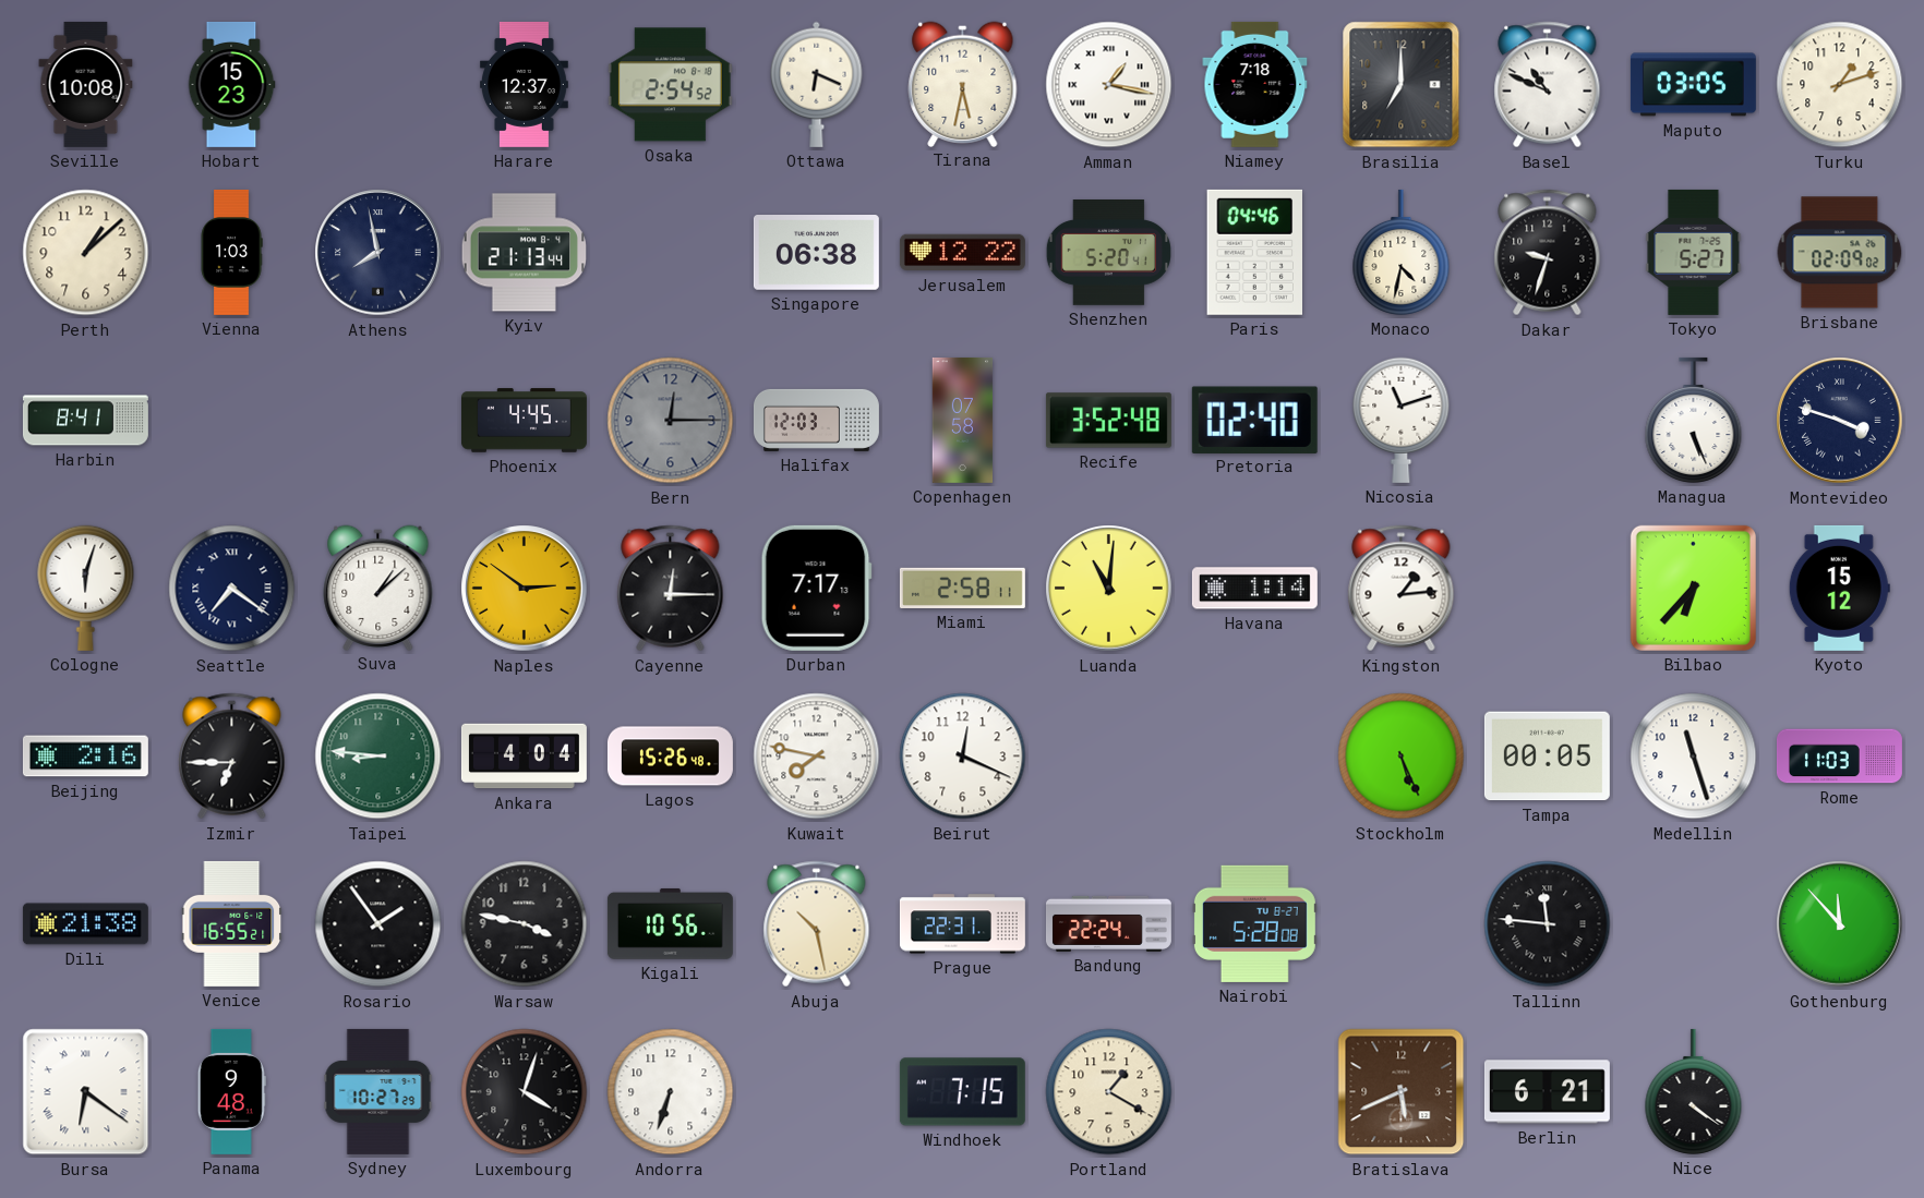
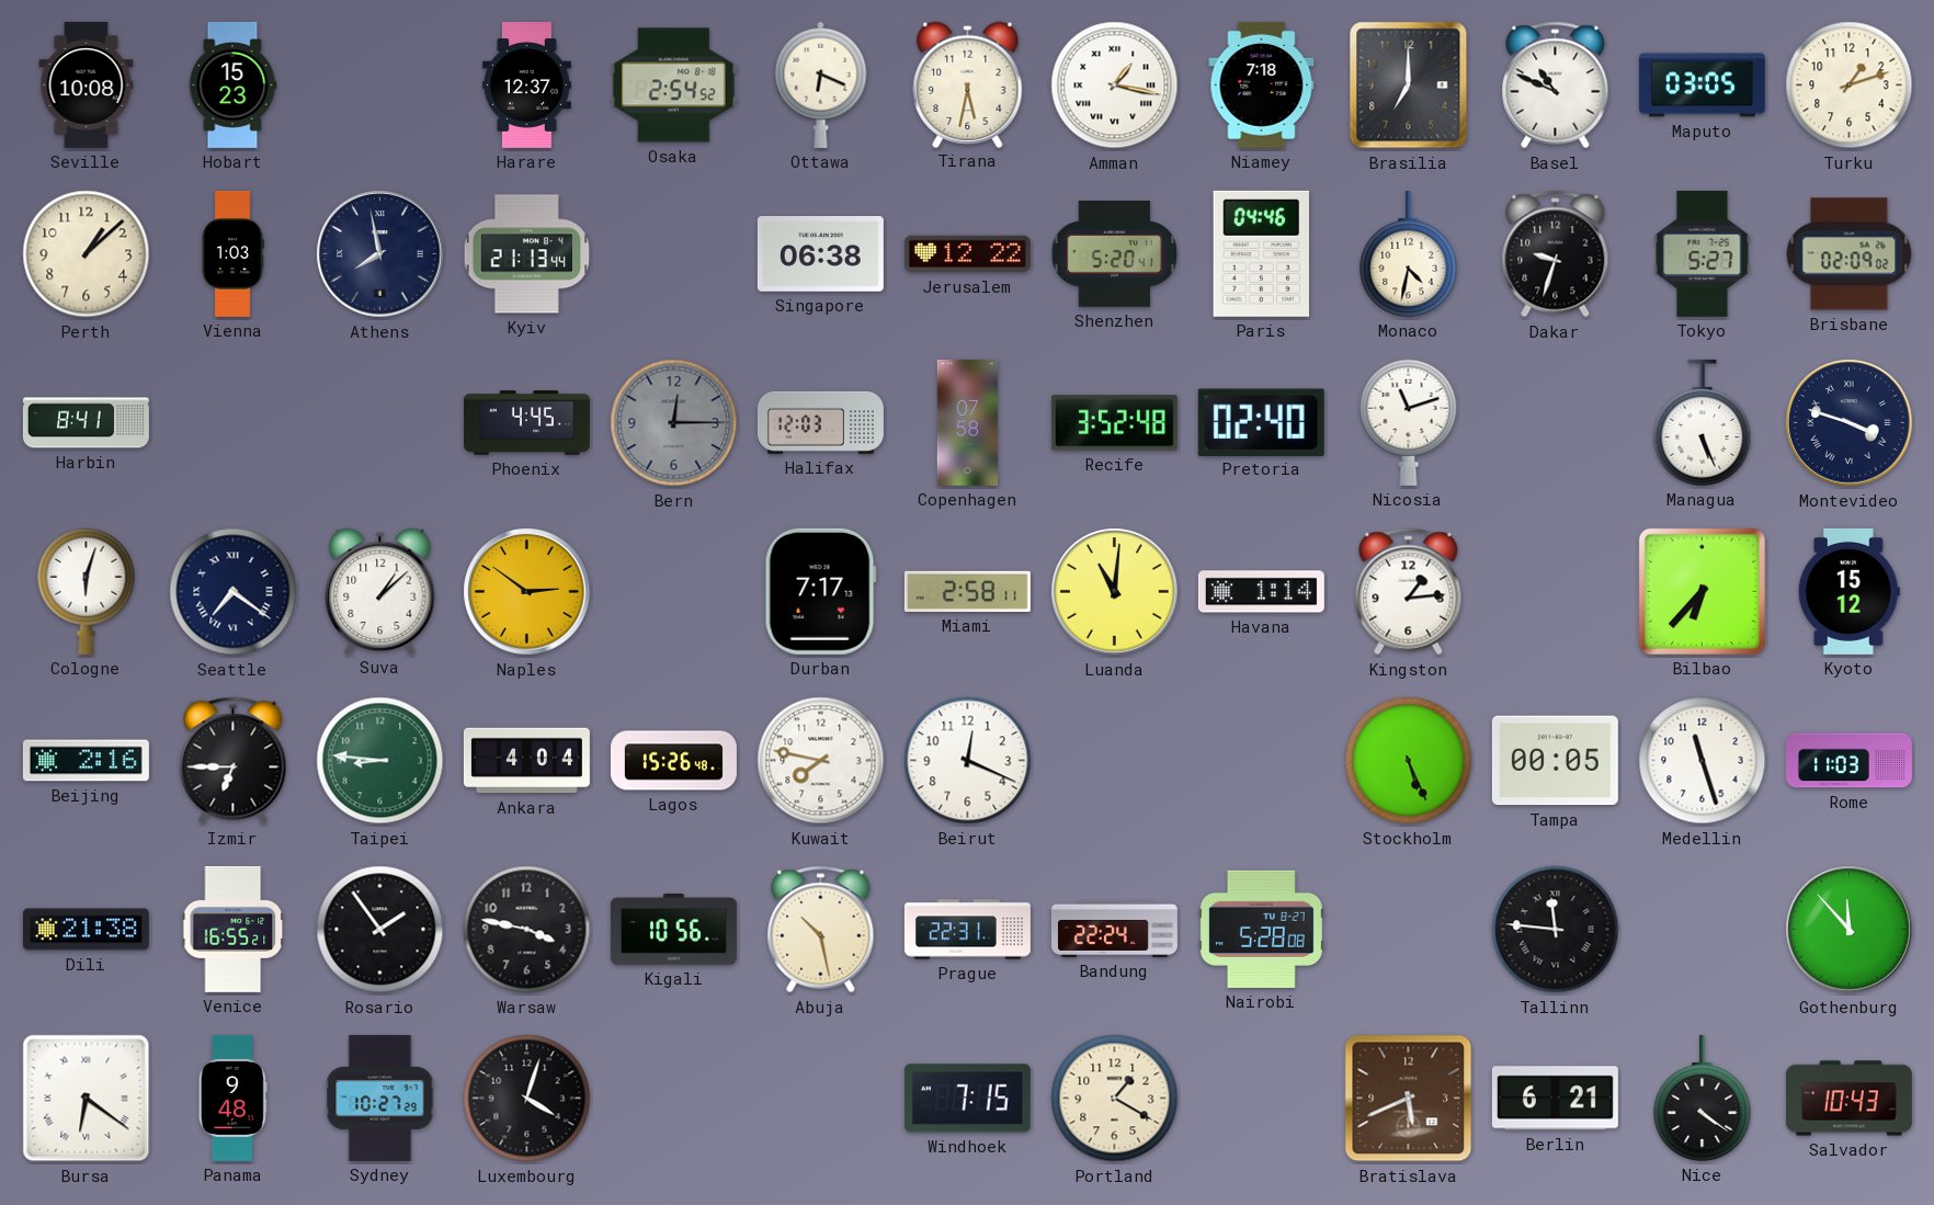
Cayenne: 12:15 -> none
Andorra: 6:33 -> none
Salvador: none -> 10:43
